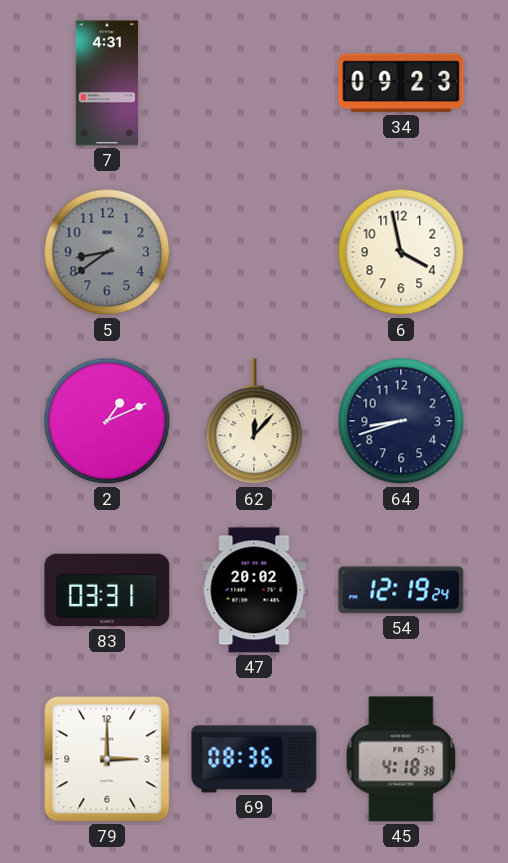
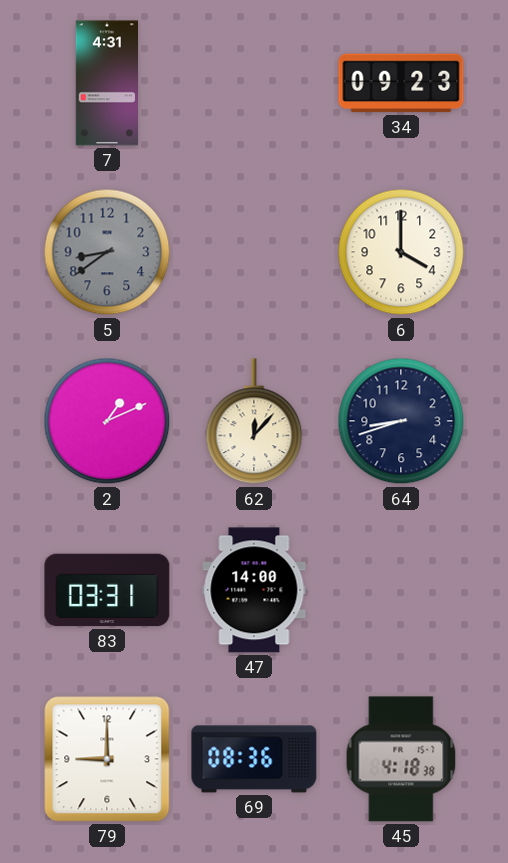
6: 3:58 -> 4:00
47: 20:02 -> 14:00
54: 12:19 -> none
79: 3:00 -> 9:00
